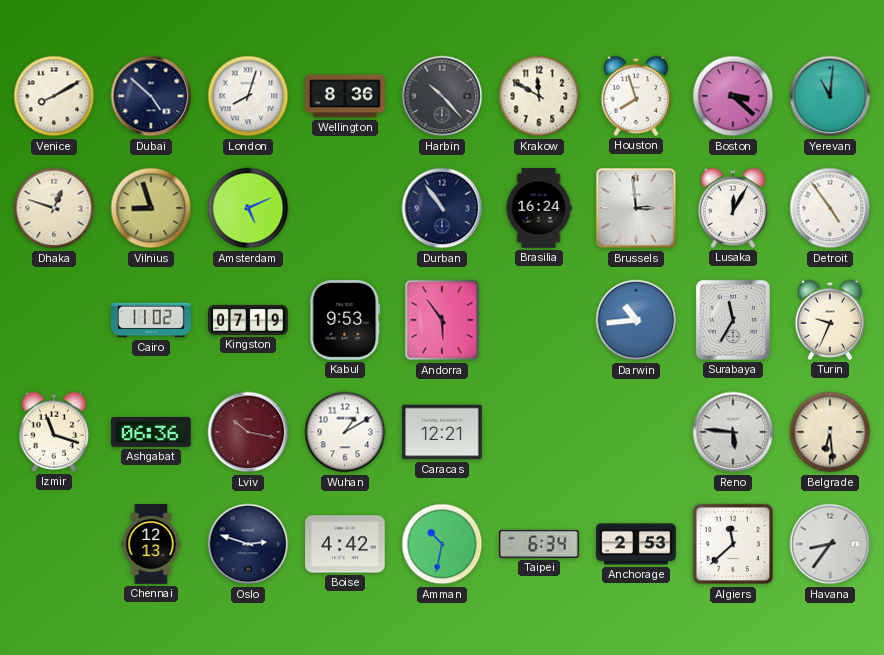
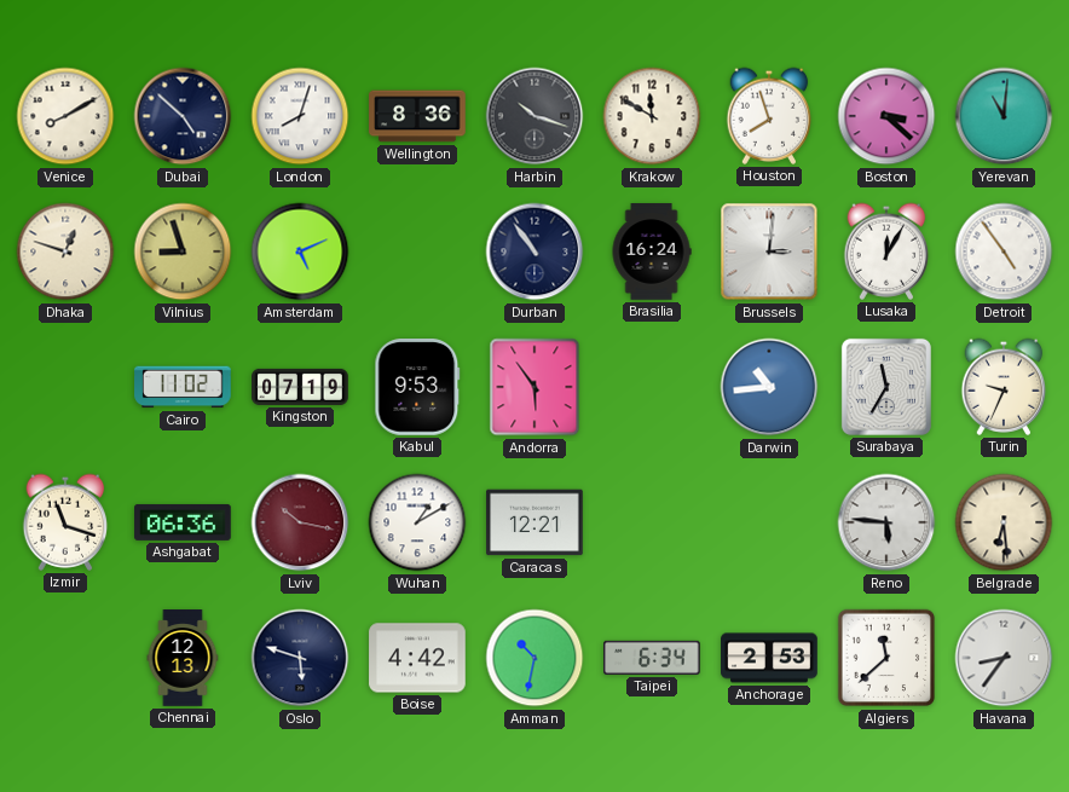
Harbin: 10:23 -> 10:18
Brussels: 2:59 -> 3:01
Oslo: 2:48 -> 5:48
